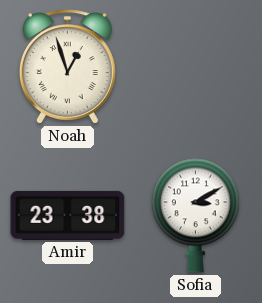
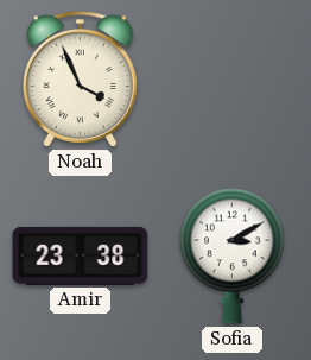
Noah: 12:57 -> 3:56
